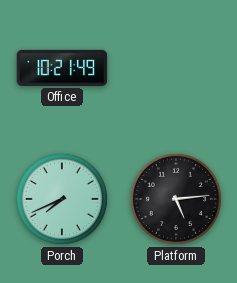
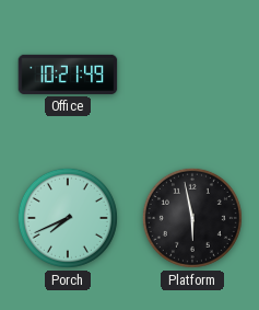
Platform: 5:14 -> 5:58
